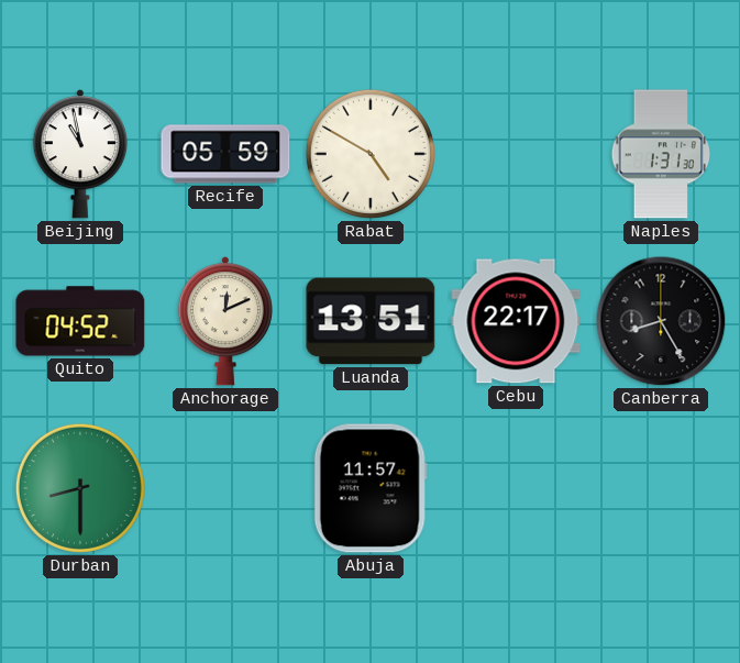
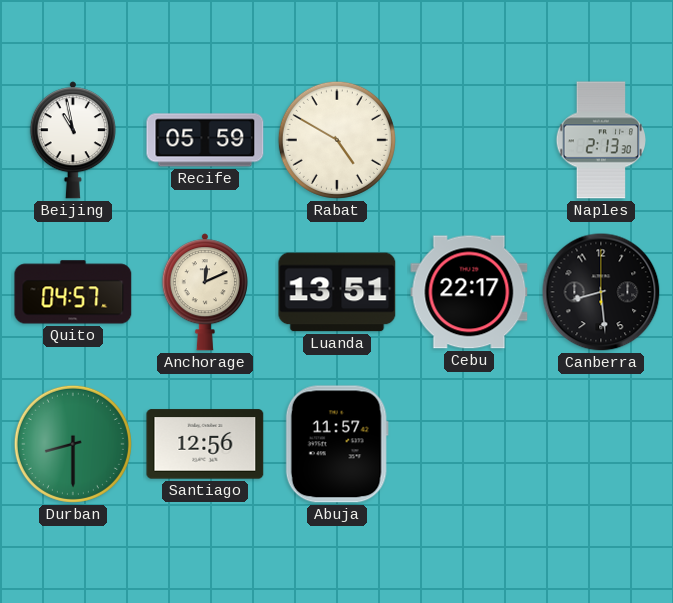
Naples: 1:31 -> 2:13
Quito: 04:52 -> 04:57
Canberra: 8:25 -> 8:29
Santiago: none -> 12:56
